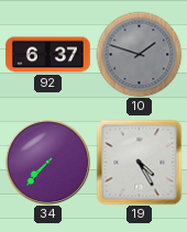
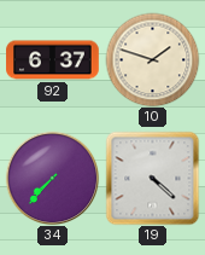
10 dial: grey -> cream
19: 4:25 -> 4:22
